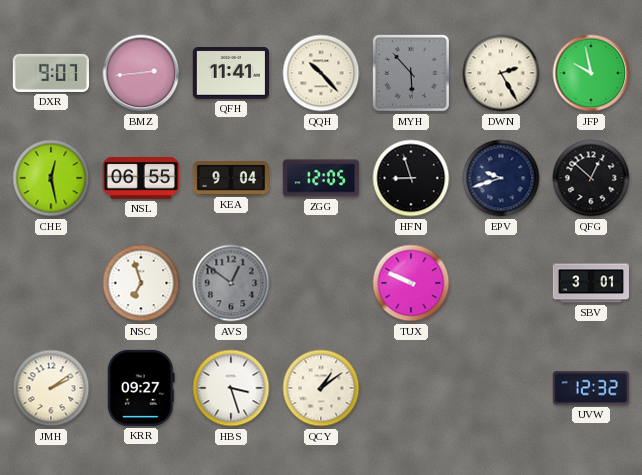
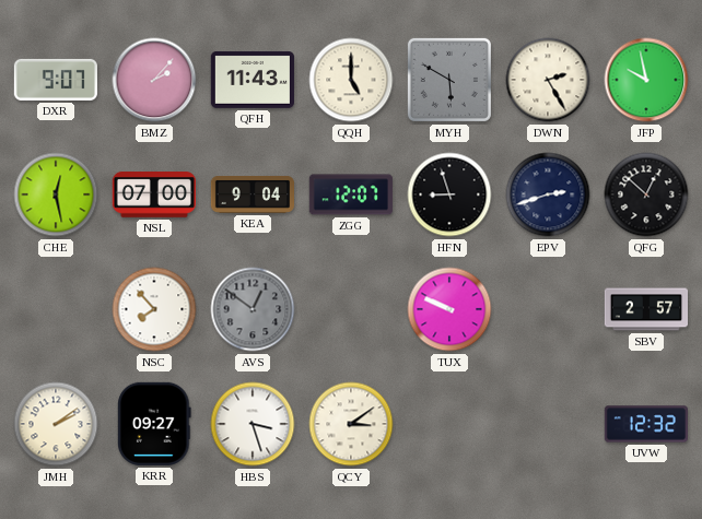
BMZ: 2:44 -> 2:07
QFH: 11:41 -> 11:43
QQH: 10:23 -> 5:00
MYH: 5:53 -> 5:50
NSL: 06:55 -> 07:00
ZGG: 12:05 -> 12:07
EPV: 9:42 -> 2:42
NSC: 6:57 -> 7:53
SBV: 3:01 -> 2:57
QCY: 1:09 -> 3:09
